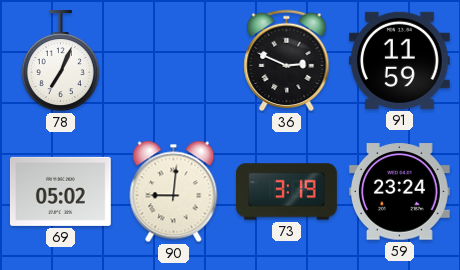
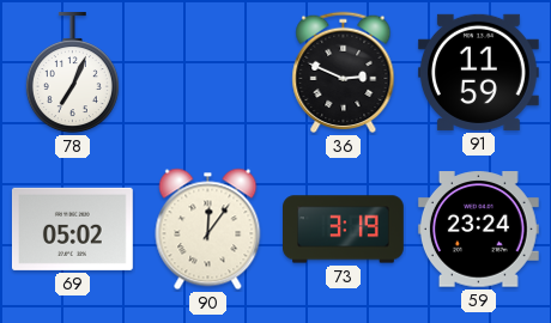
90: 9:01 -> 12:06
